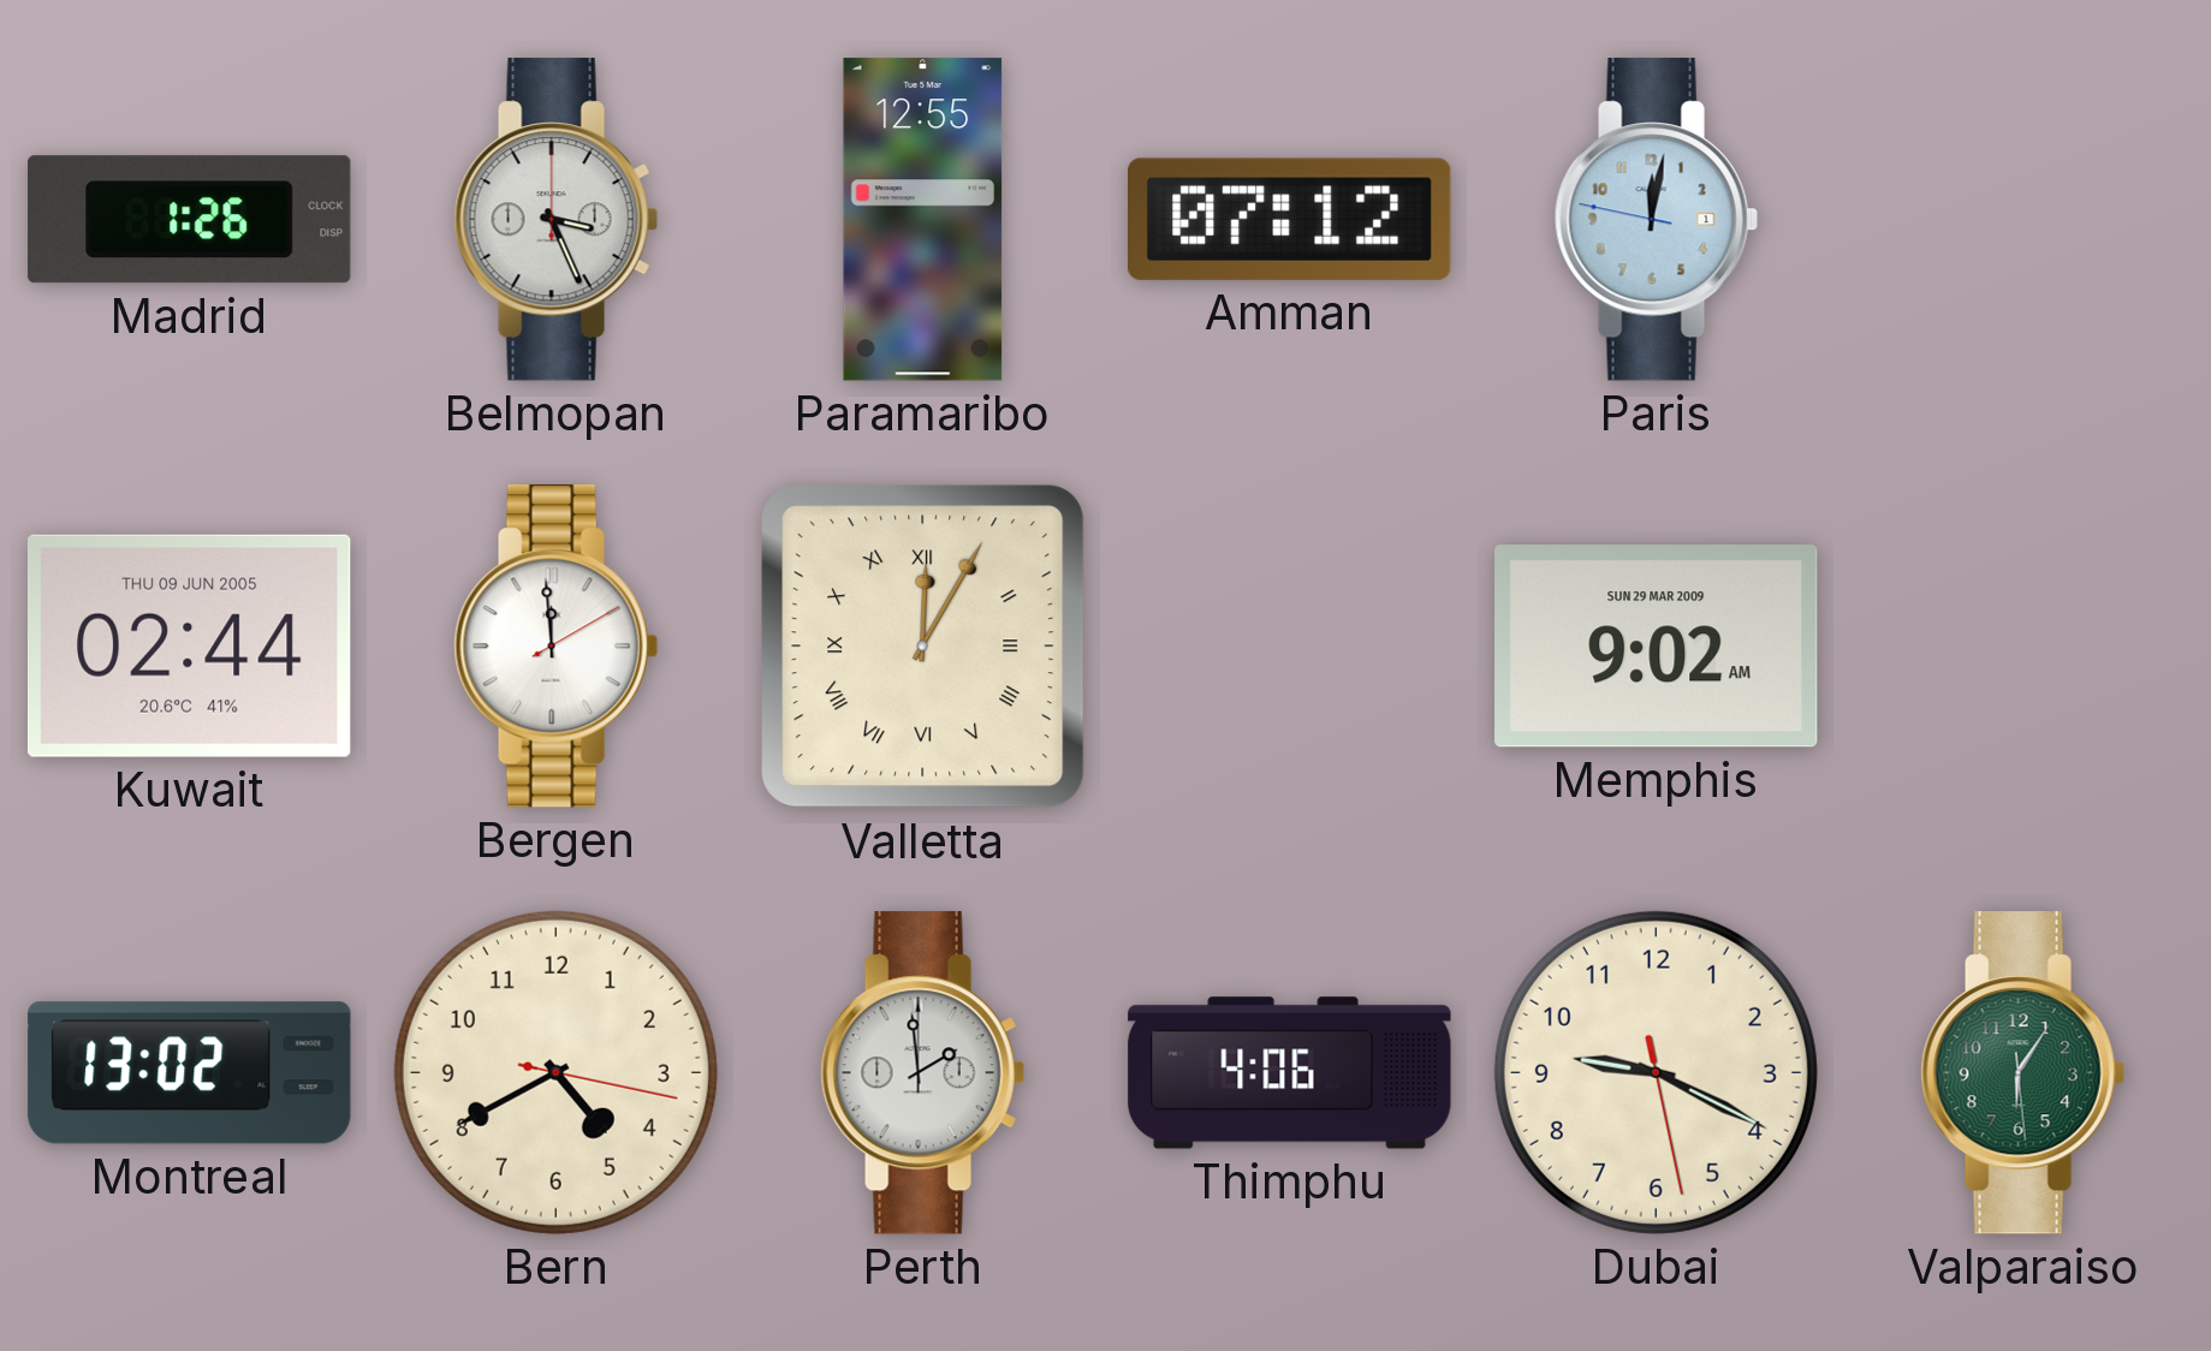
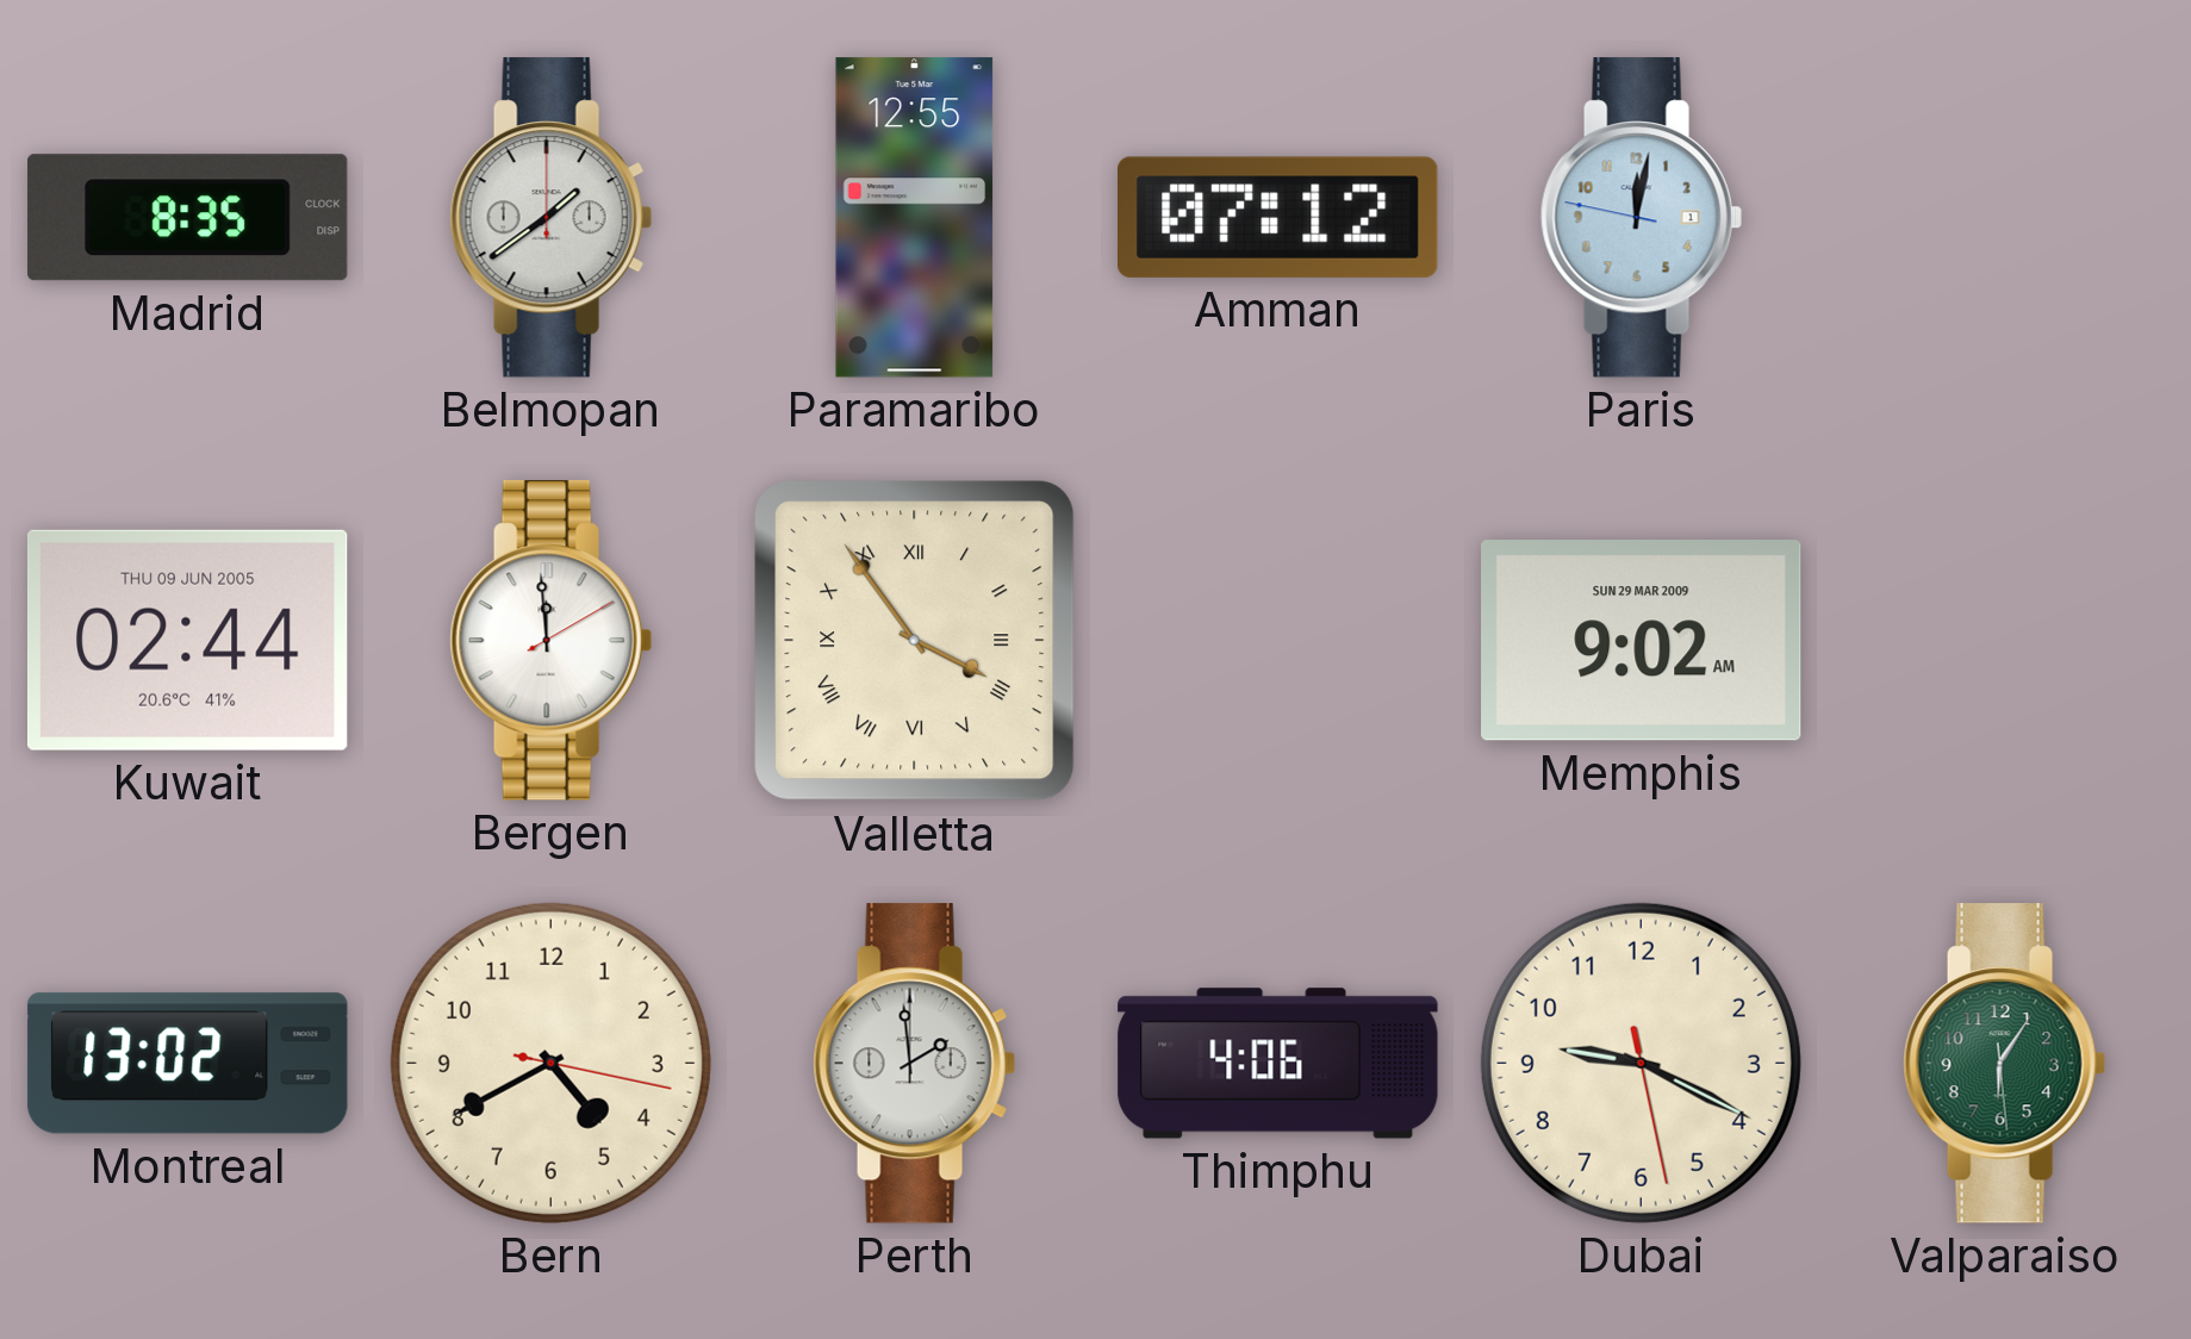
Madrid: 1:26 -> 8:35
Belmopan: 3:26 -> 1:39
Valletta: 12:05 -> 3:54
